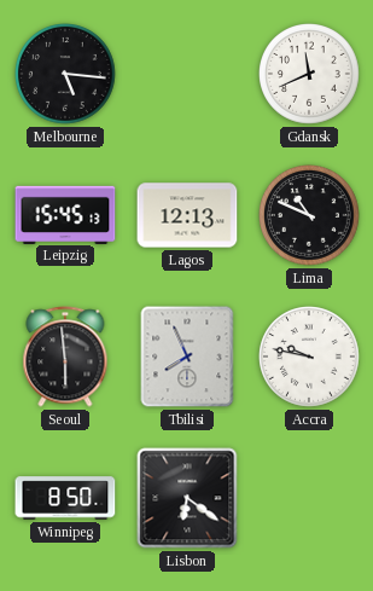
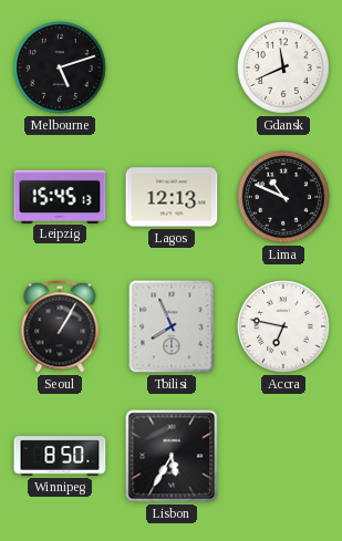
Melbourne: 5:16 -> 5:12
Seoul: 5:59 -> 1:05
Accra: 9:47 -> 6:47
Lisbon: 6:21 -> 5:35
